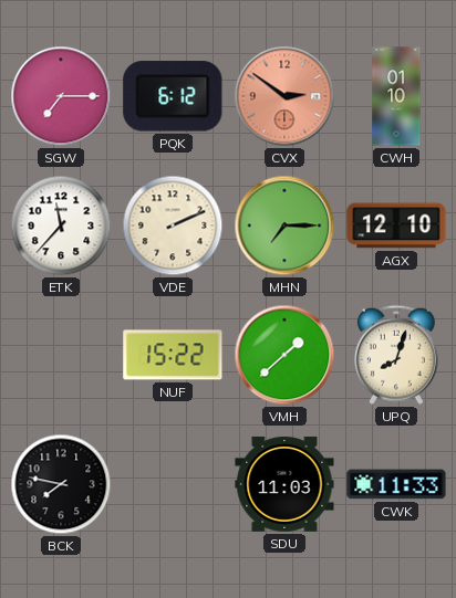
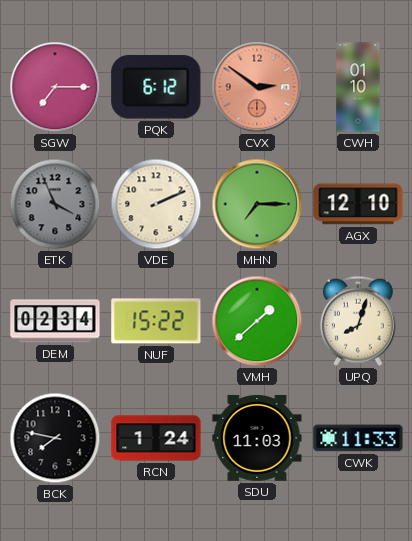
ETK: 11:37 -> 3:56
ETK dial: white -> grey
DEM: none -> 02:34
RCN: none -> 1:24
